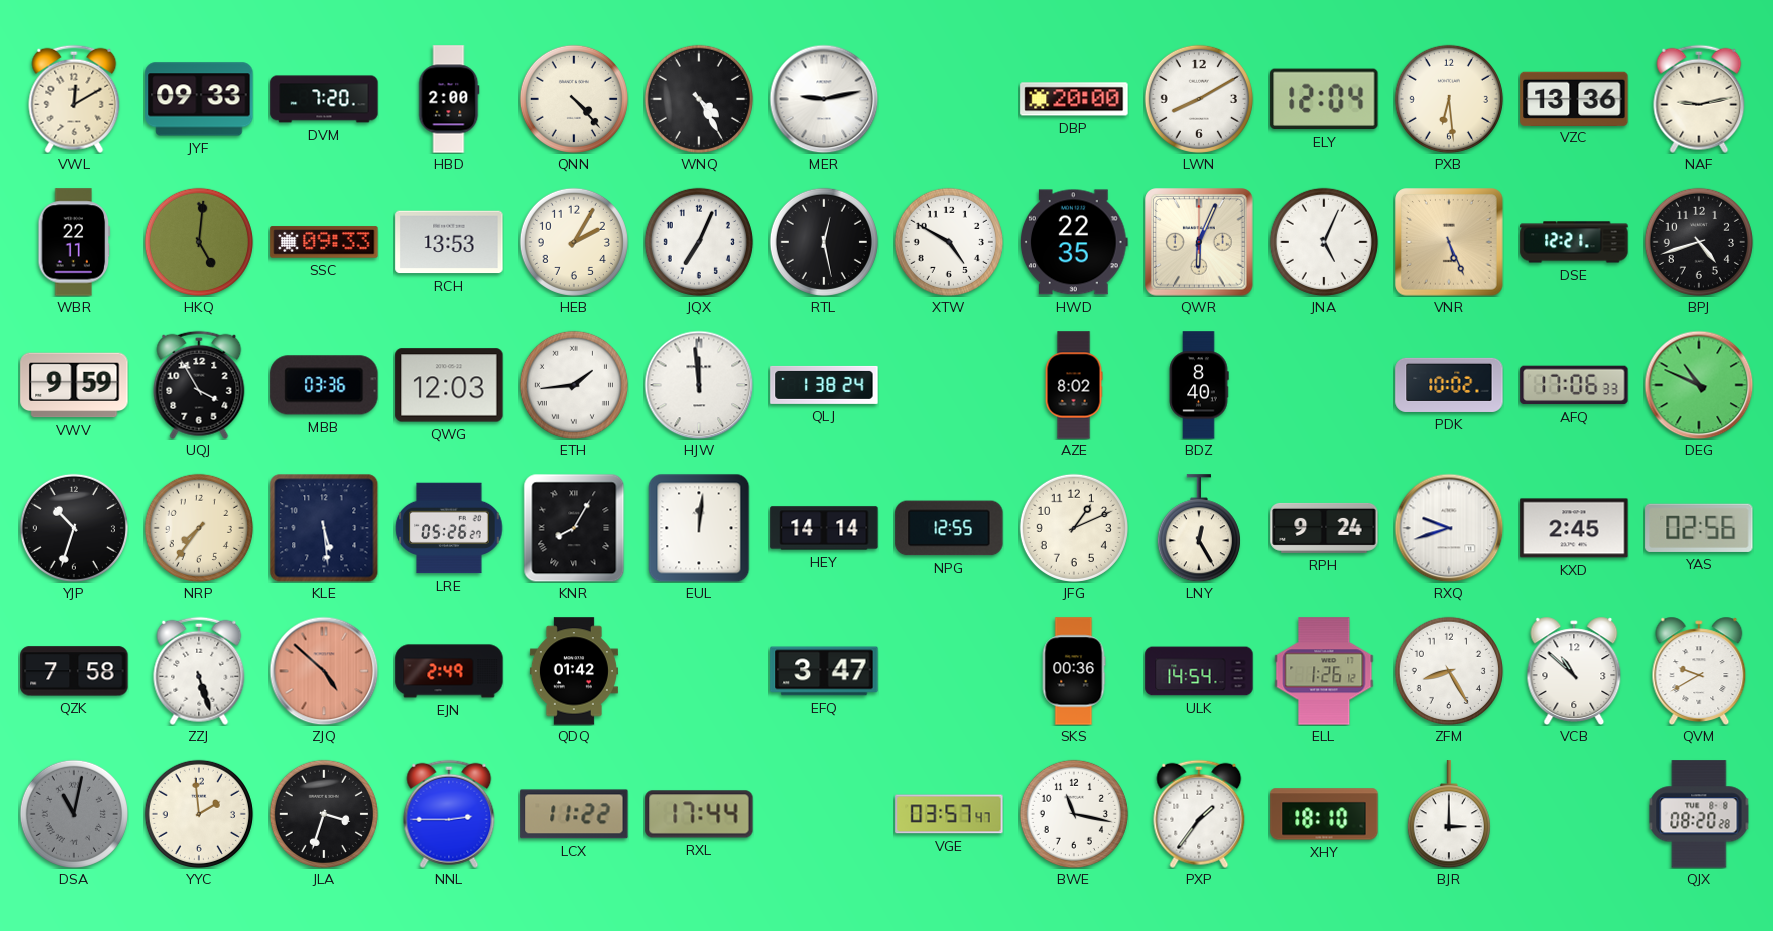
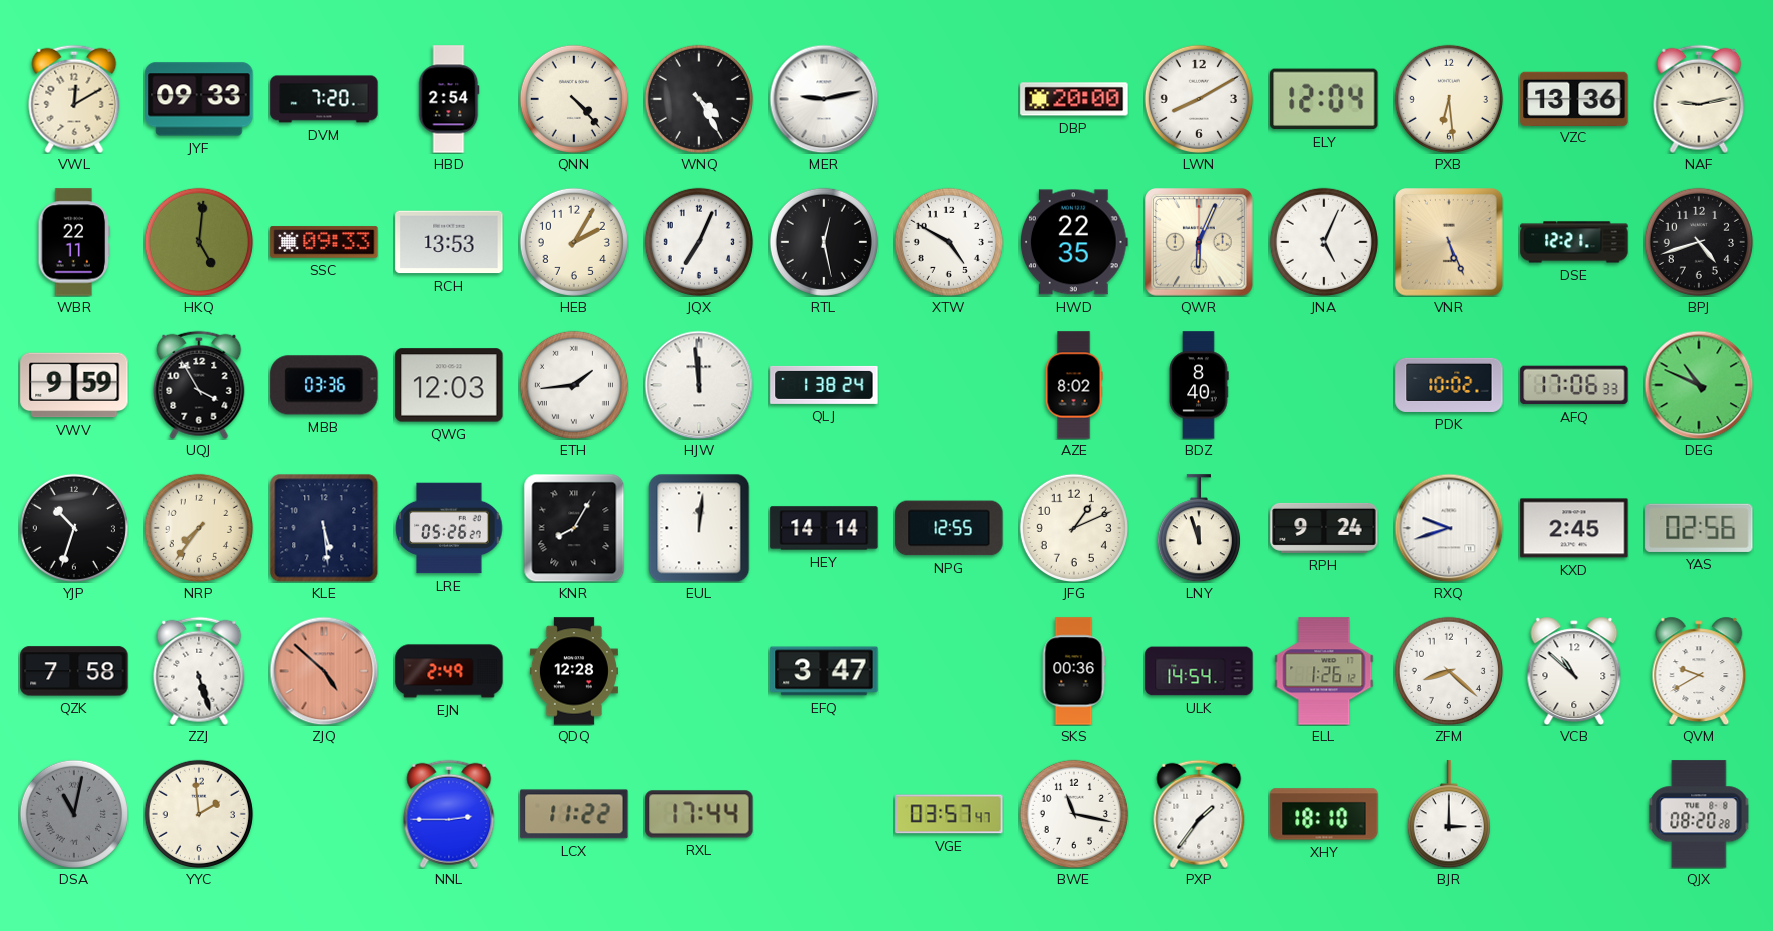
HBD: 2:00 -> 2:54
LNY: 12:25 -> 11:57
QDQ: 01:42 -> 12:28
ZFM: 8:25 -> 8:22
JLA: 3:33 -> none
